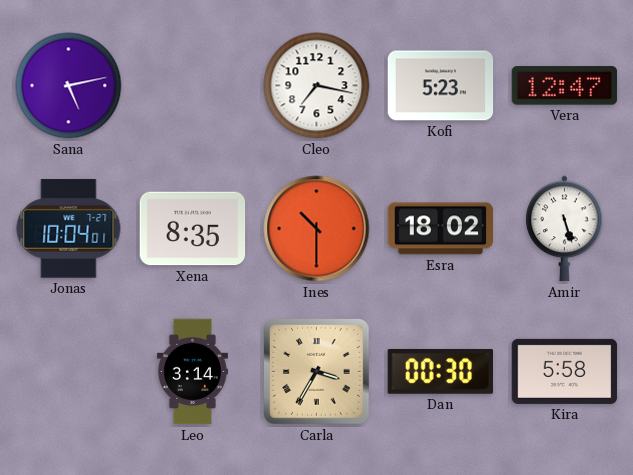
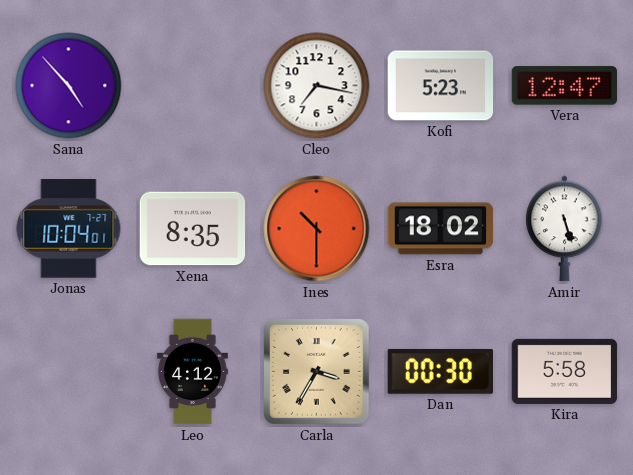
Sana: 5:13 -> 4:53
Leo: 3:14 -> 4:12
